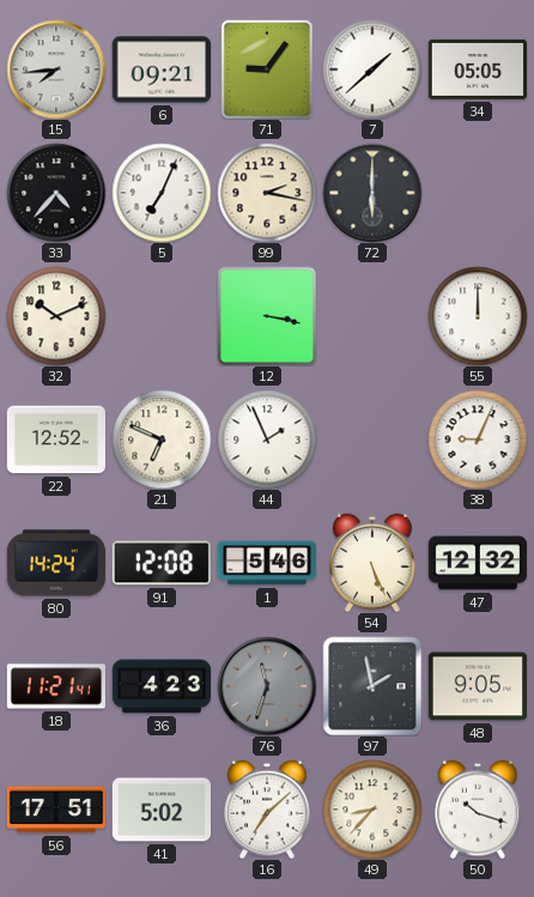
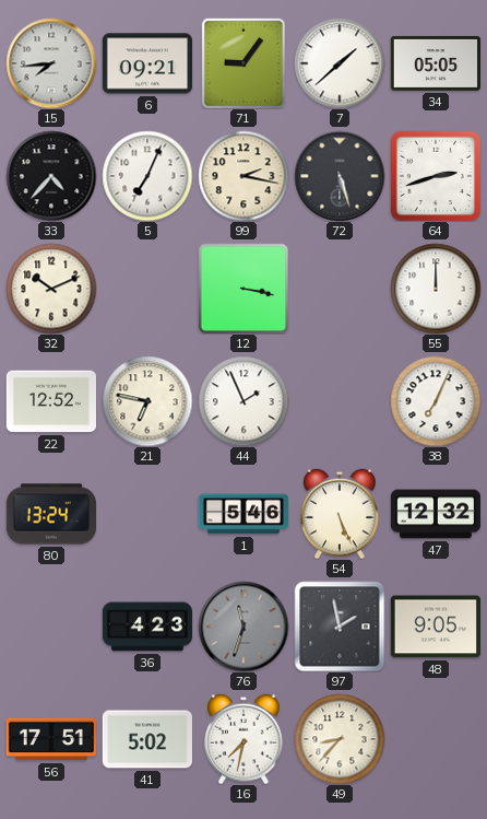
72: 6:00 -> 5:27
64: none -> 2:42
21: 6:49 -> 6:47
38: 9:04 -> 7:04
80: 14:24 -> 13:24
91: 12:08 -> none
18: 11:21 -> none
16: 7:08 -> 7:32
50: 10:18 -> none
